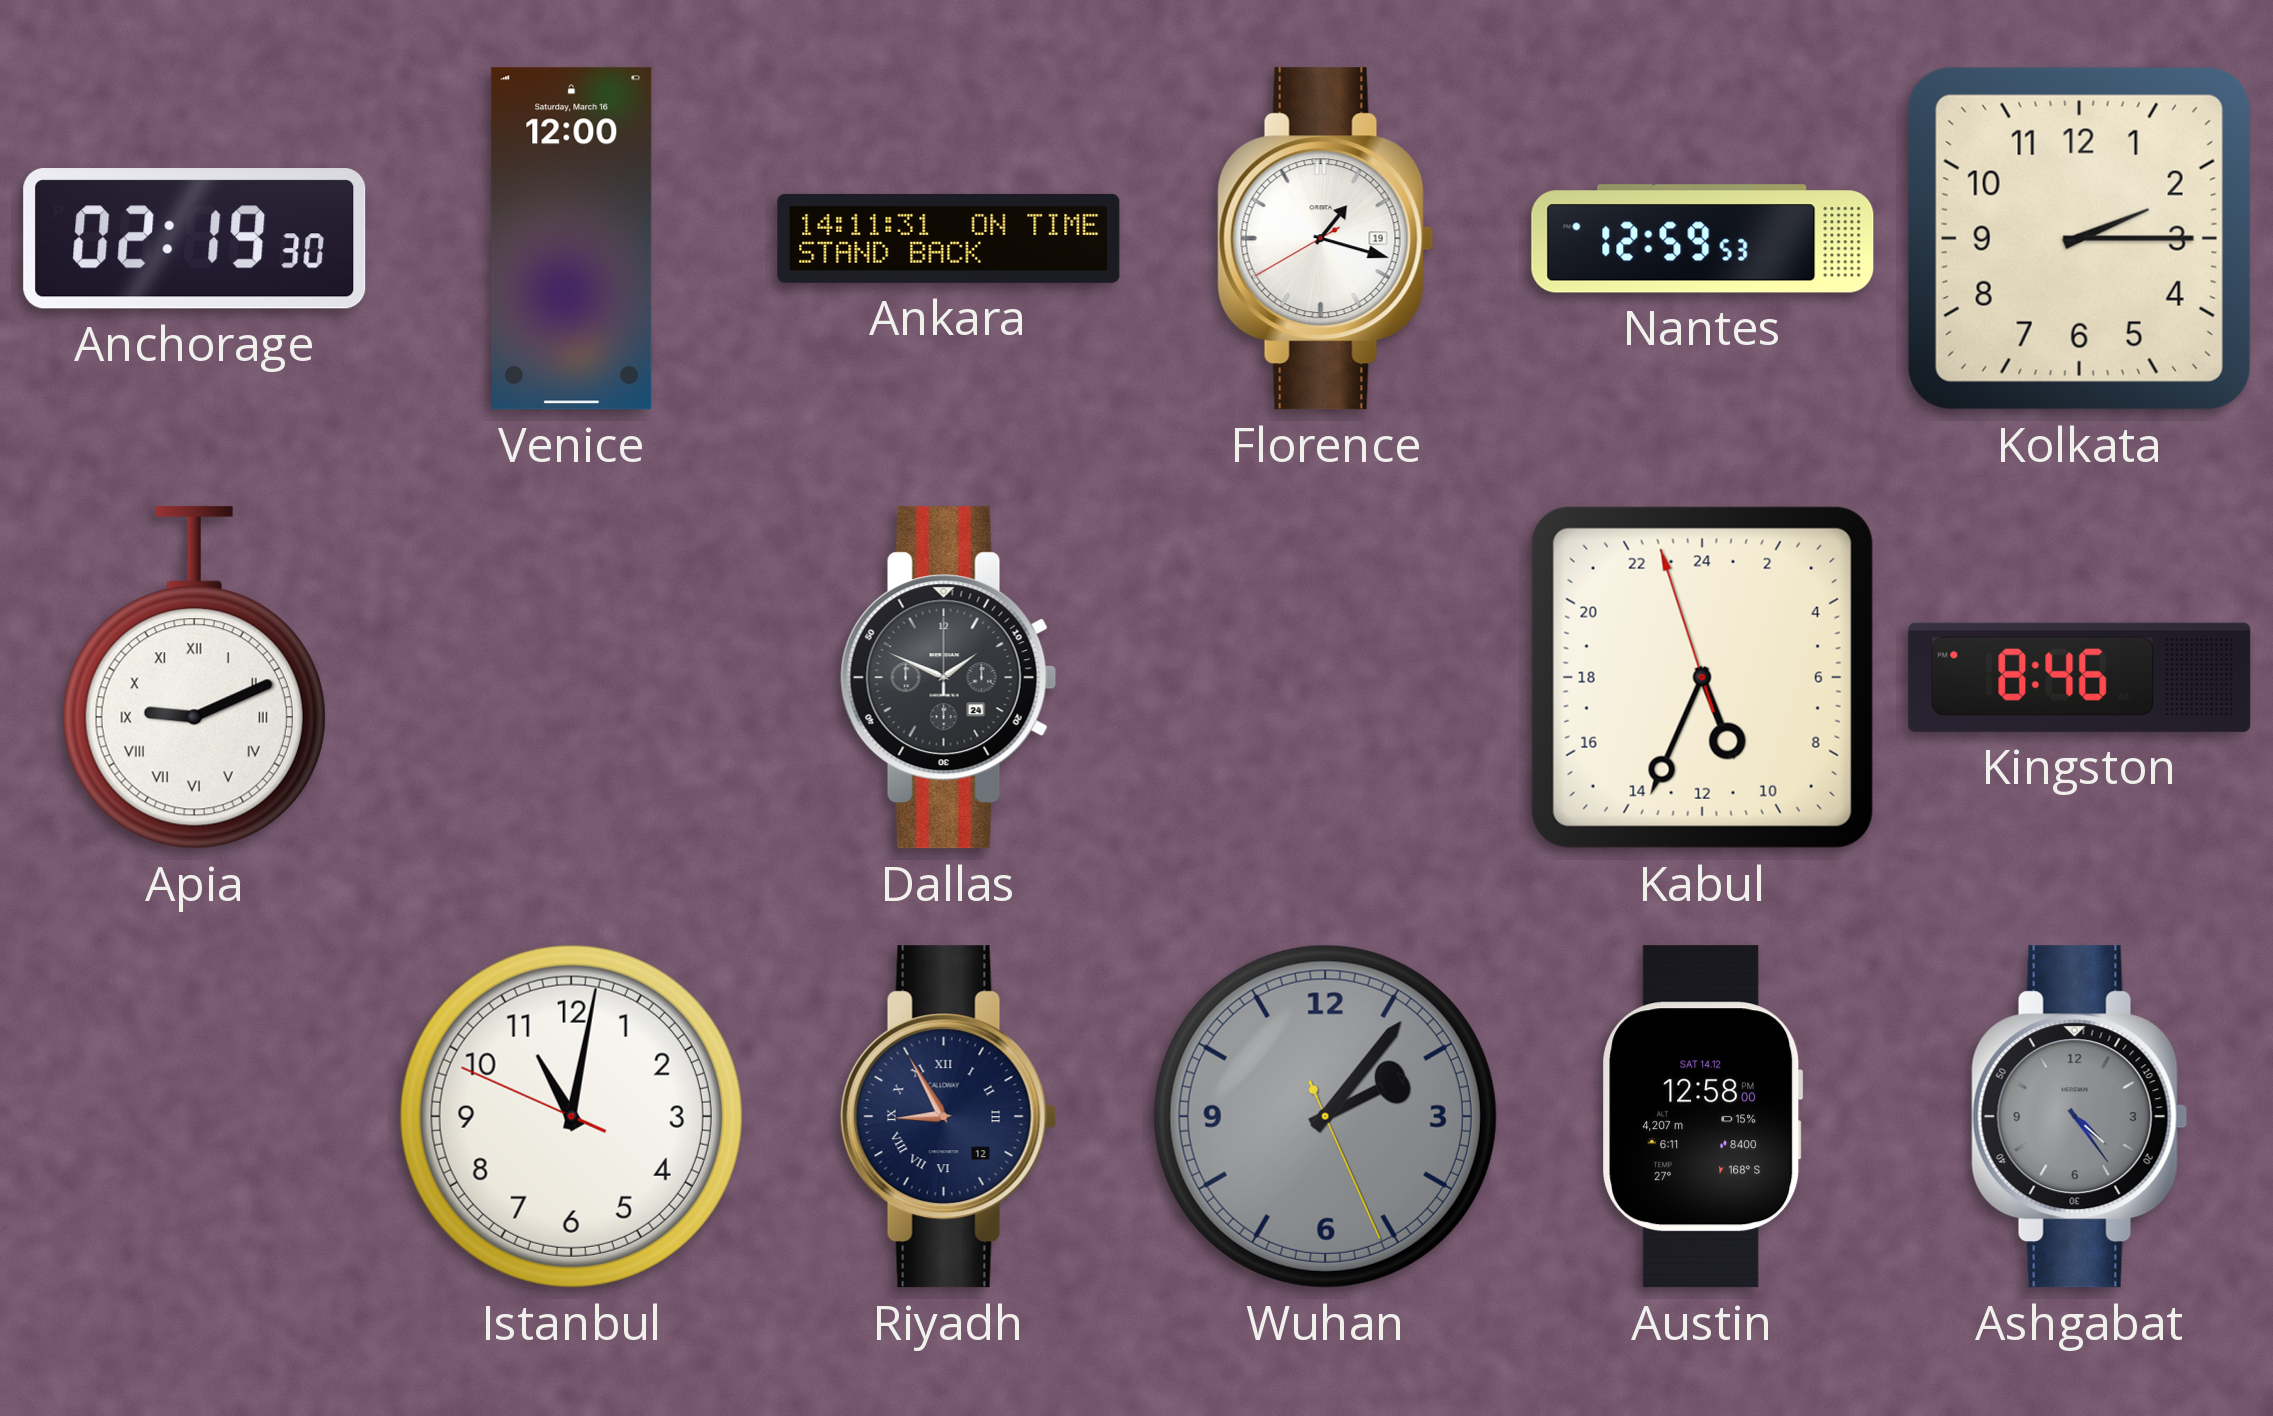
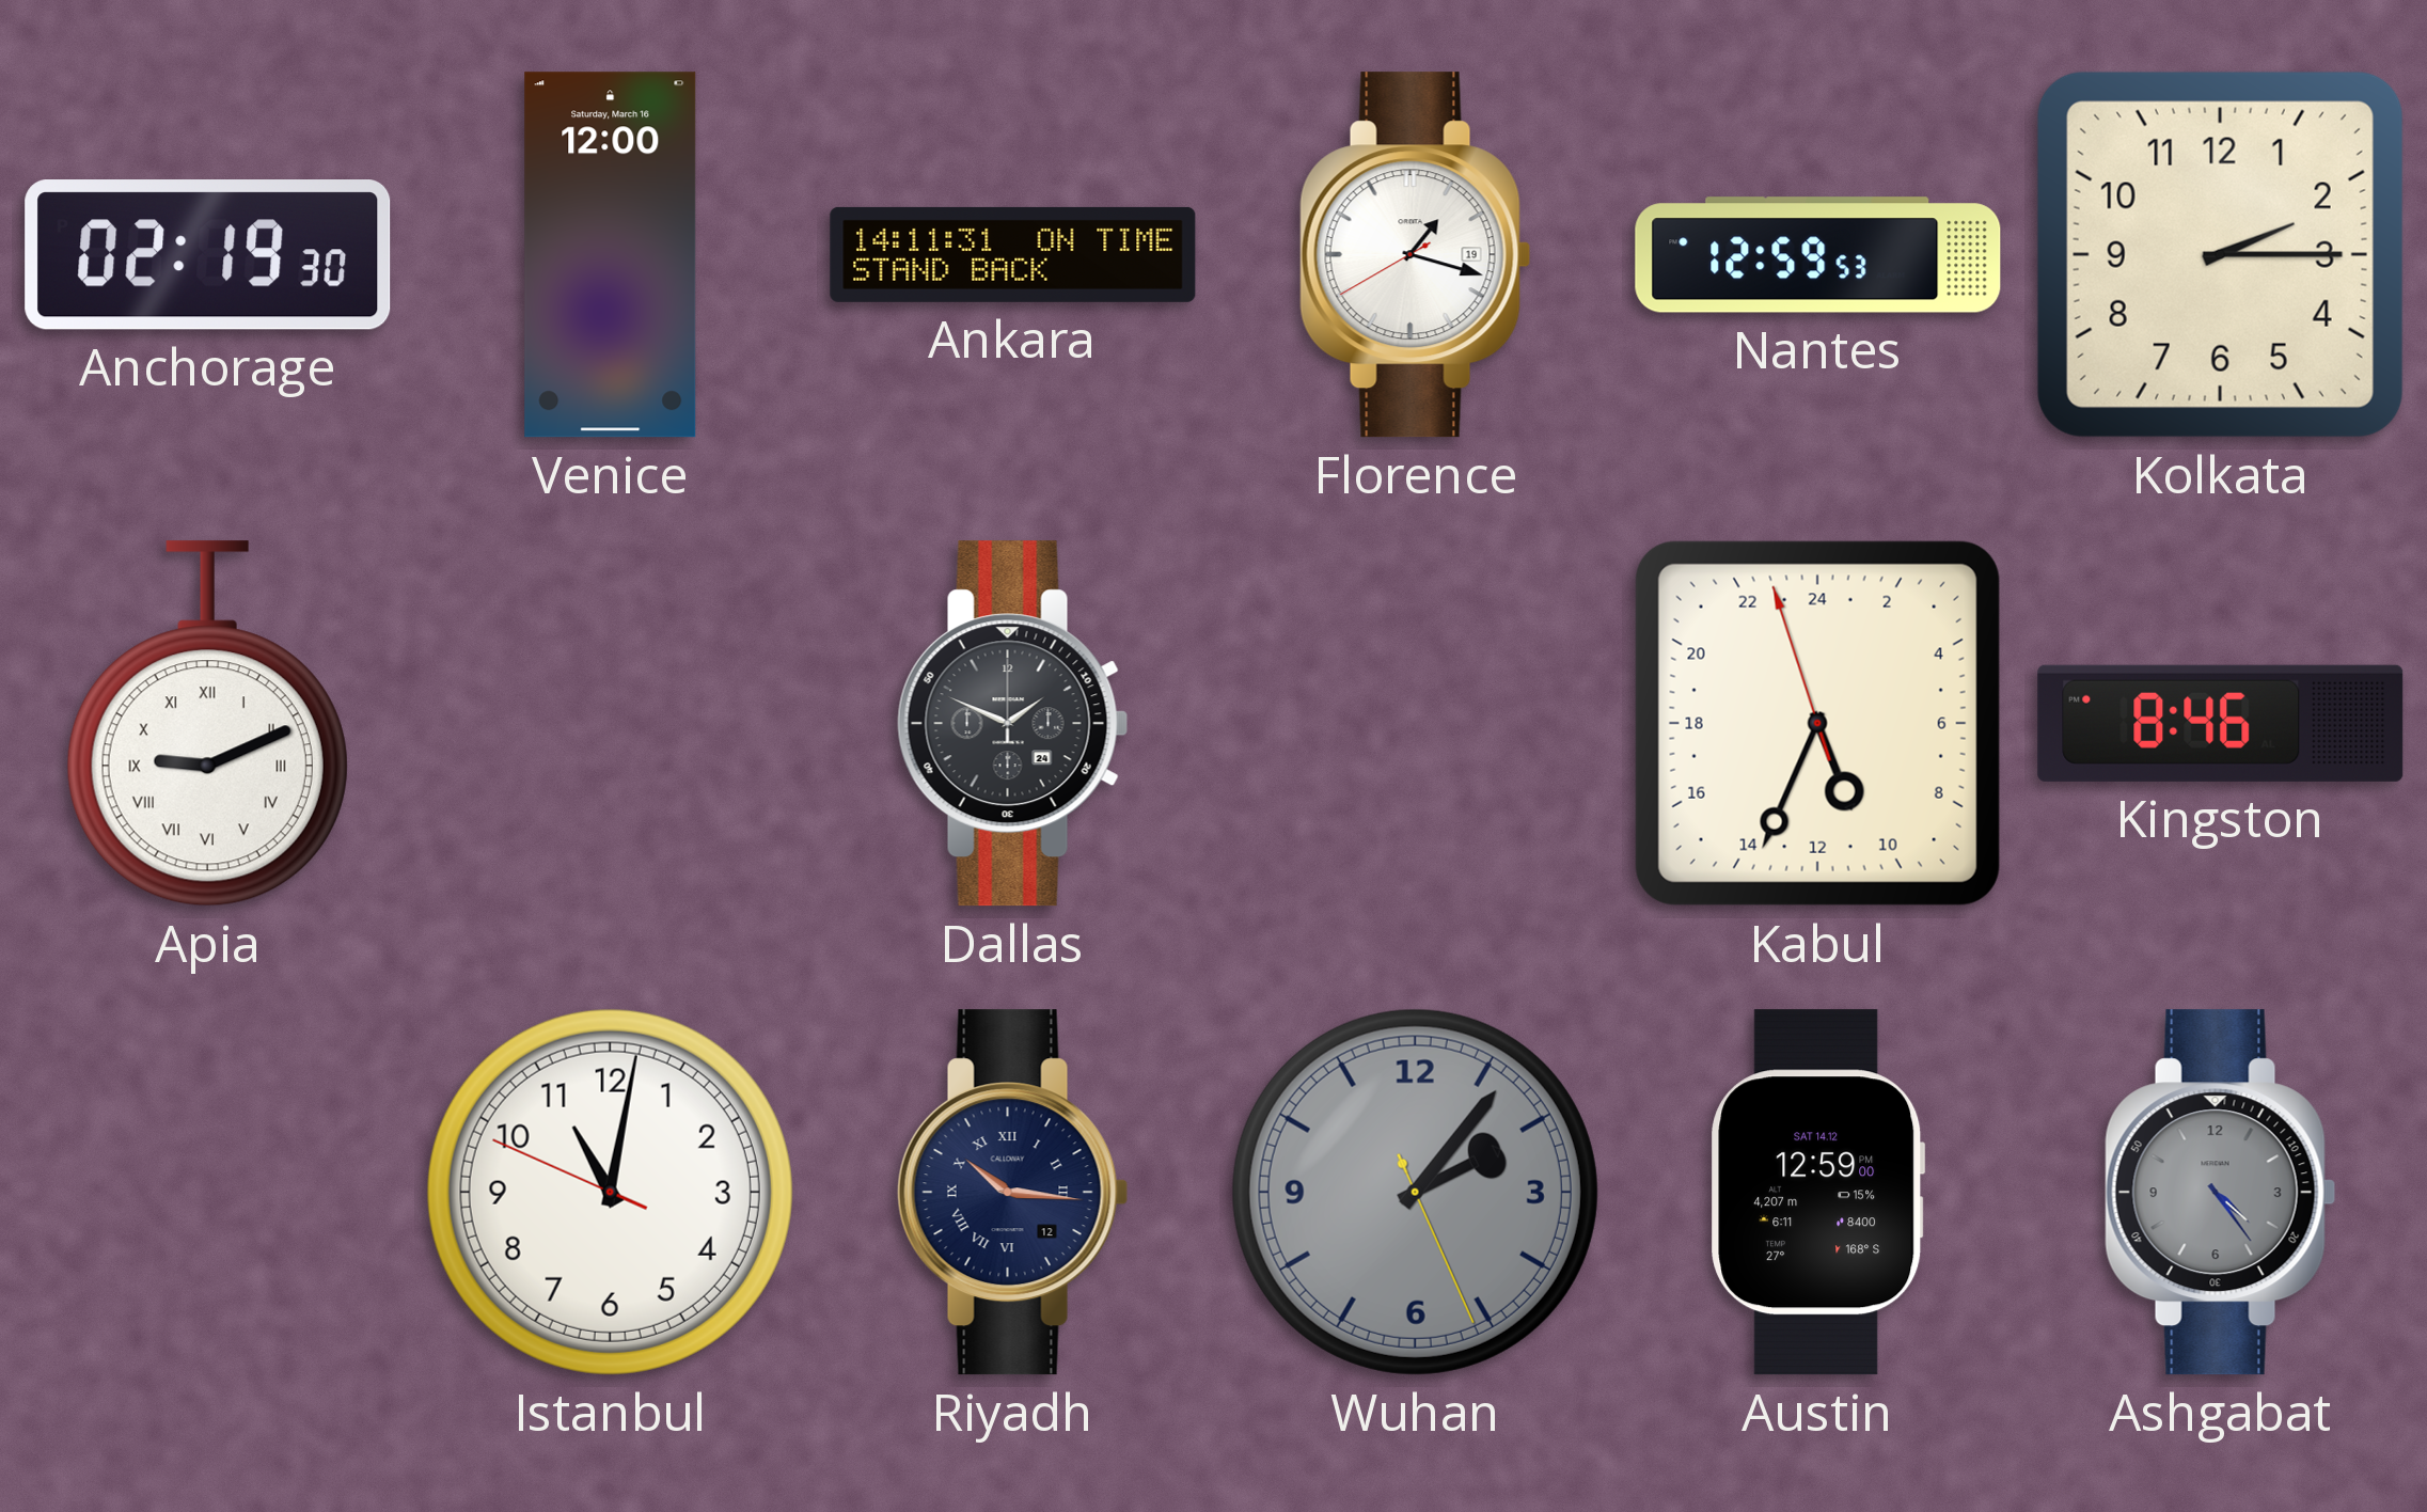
Riyadh: 8:55 -> 10:16
Austin: 12:58 -> 12:59
